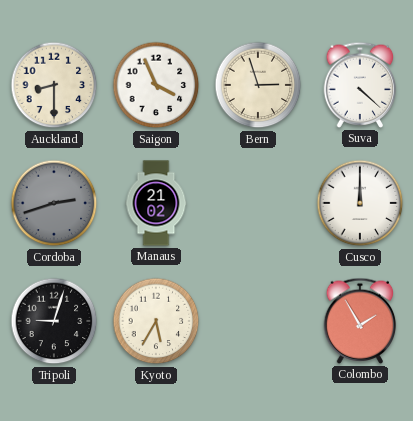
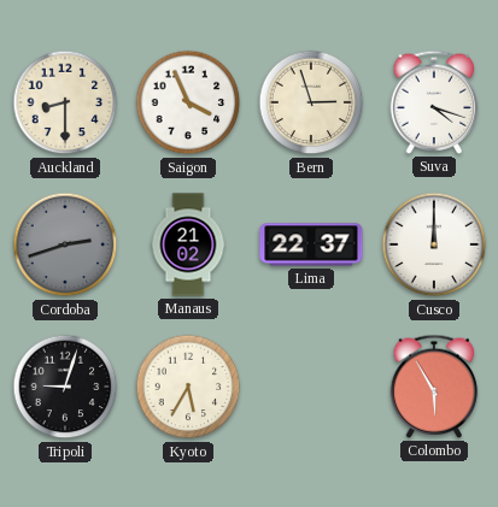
Suva: 4:22 -> 4:18
Lima: none -> 22:37
Colombo: 1:55 -> 5:55
